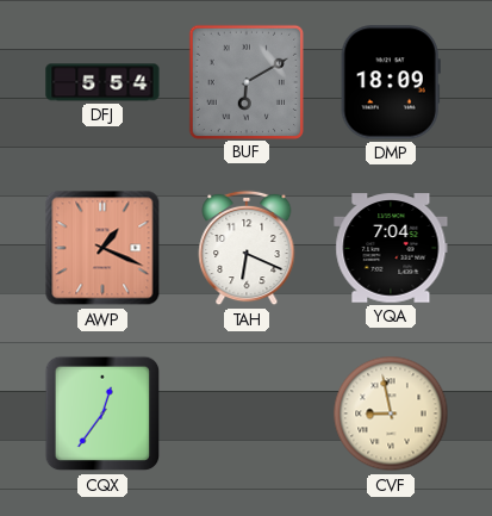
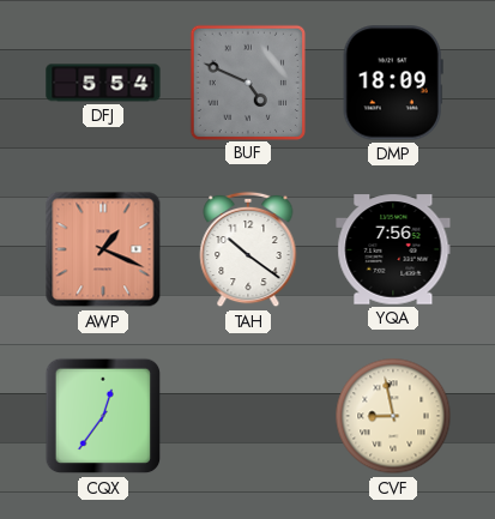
BUF: 6:10 -> 4:49
TAH: 6:19 -> 10:21
YQA: 7:04 -> 7:56
